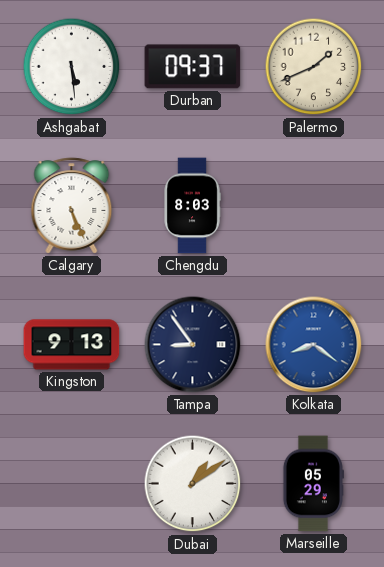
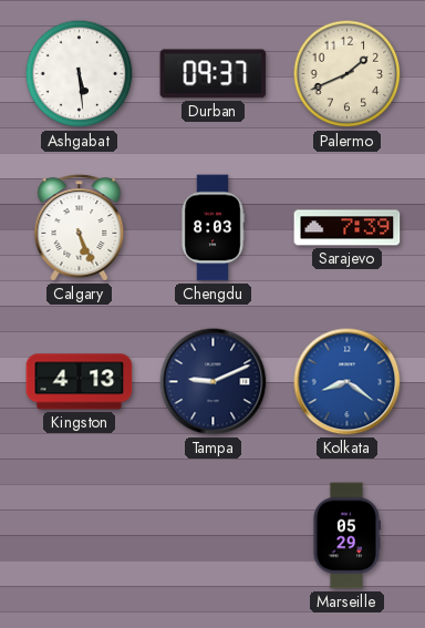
Sarajevo: none -> 7:39
Kingston: 9:13 -> 4:13
Tampa: 8:54 -> 9:11
Dubai: 1:09 -> none
